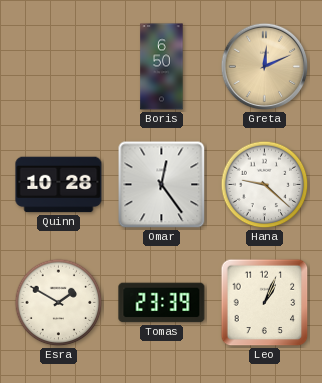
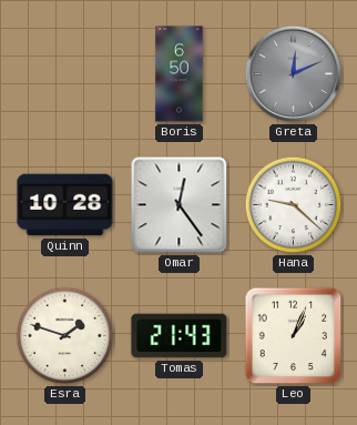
Greta dial: champagne -> grey
Esra: 1:50 -> 1:48
Tomas: 23:39 -> 21:43
